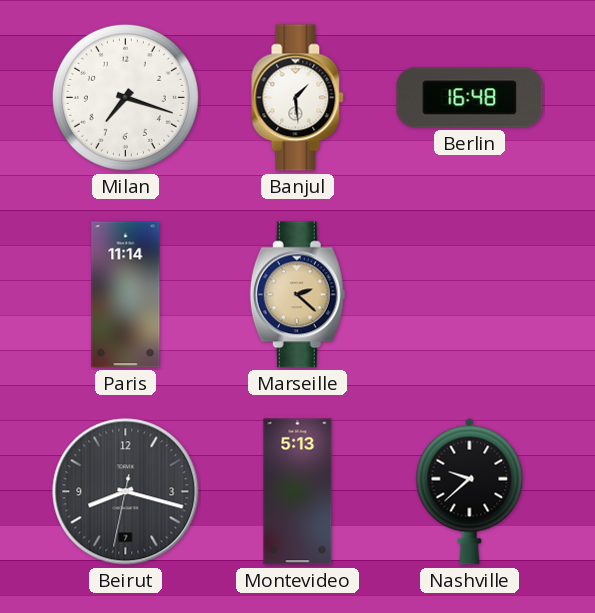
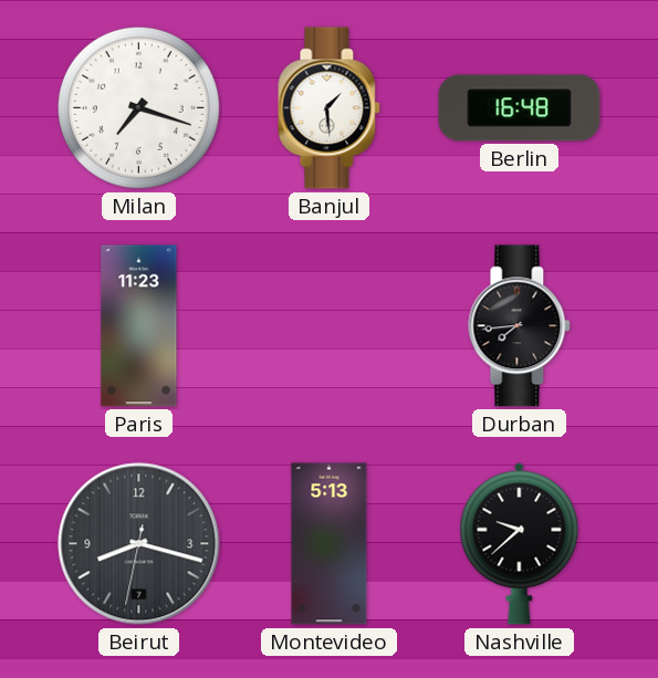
Paris: 11:14 -> 11:23
Marseille: 2:22 -> none
Durban: none -> 7:44
